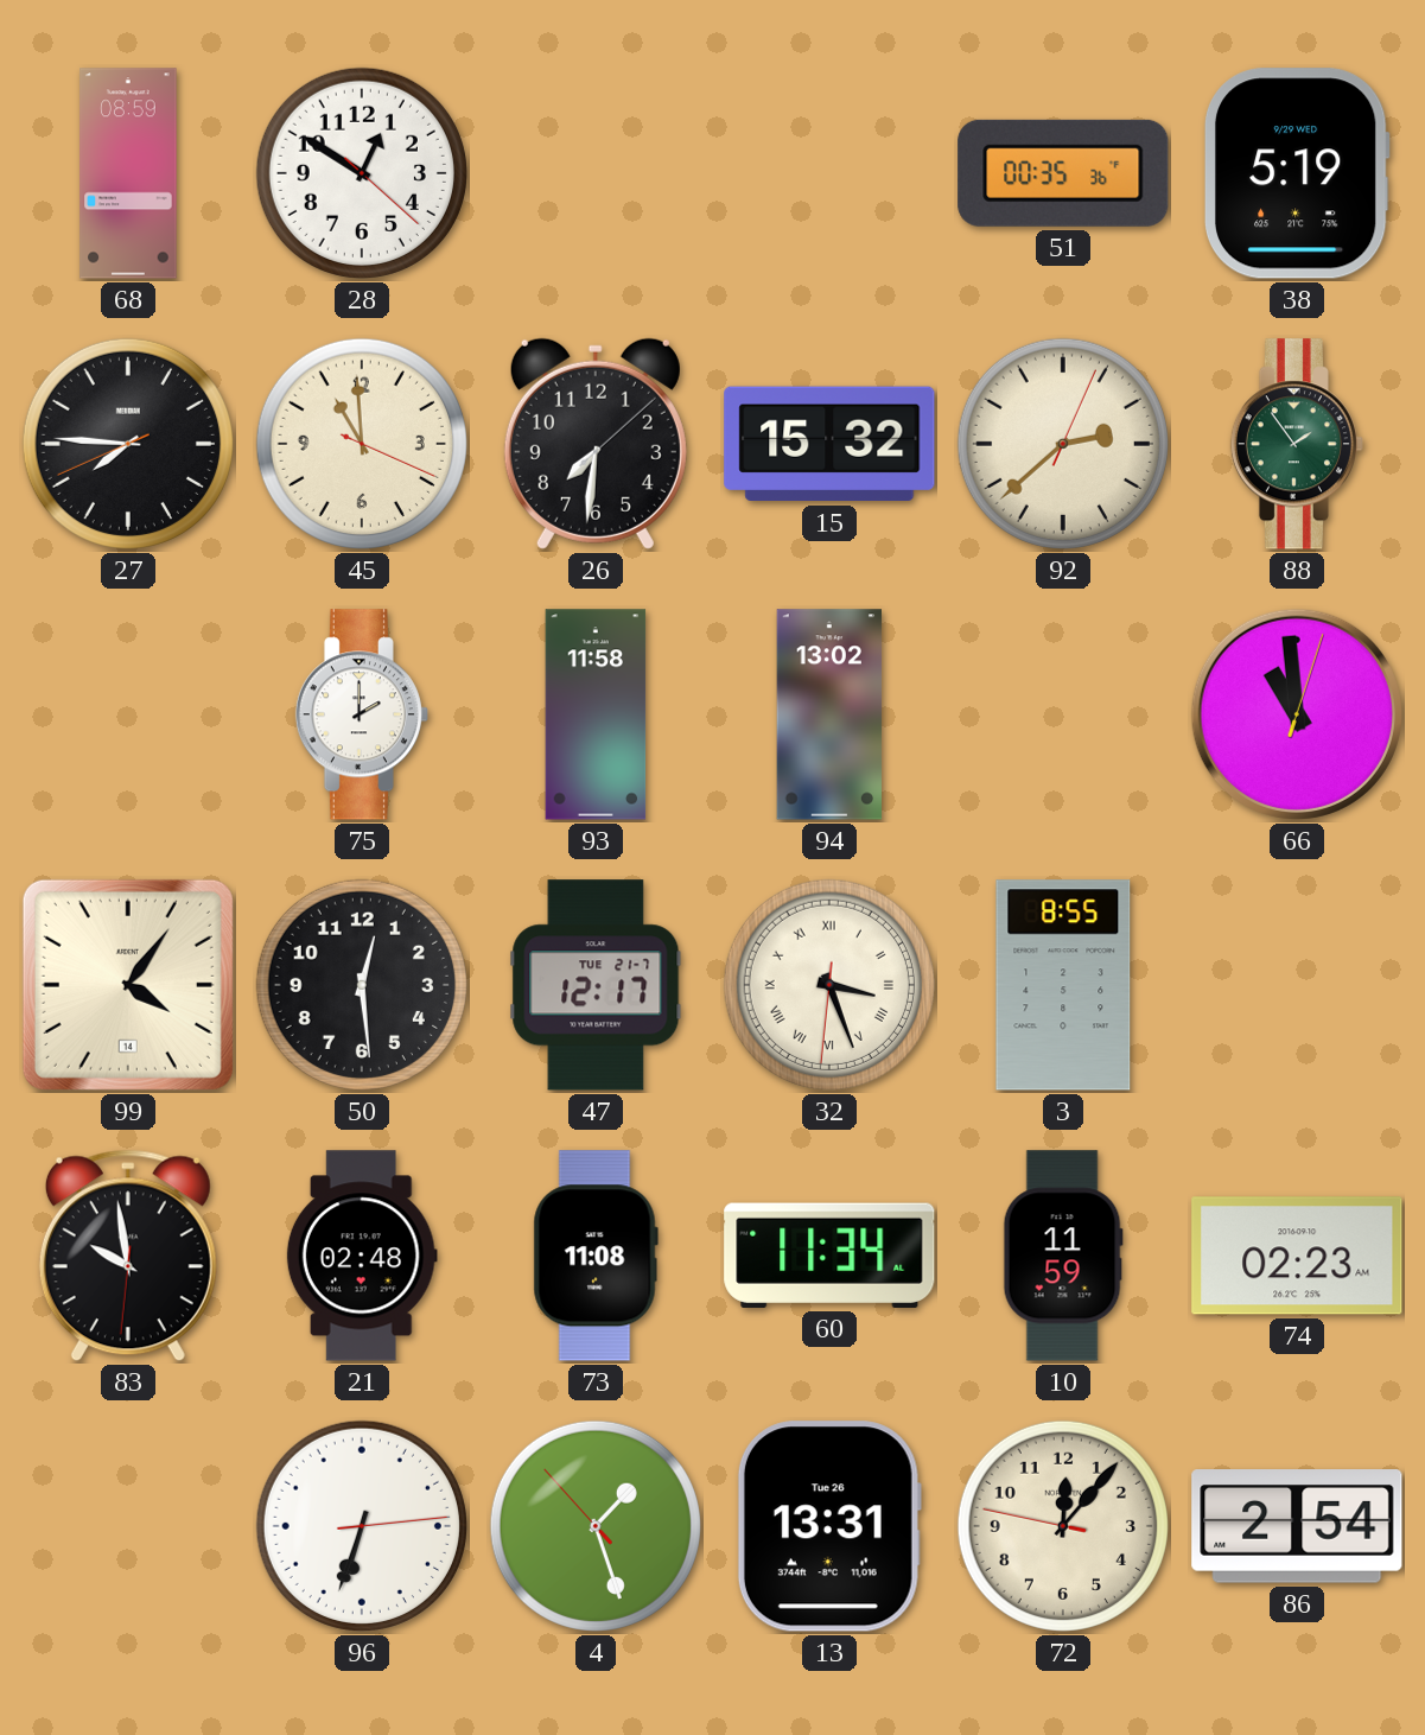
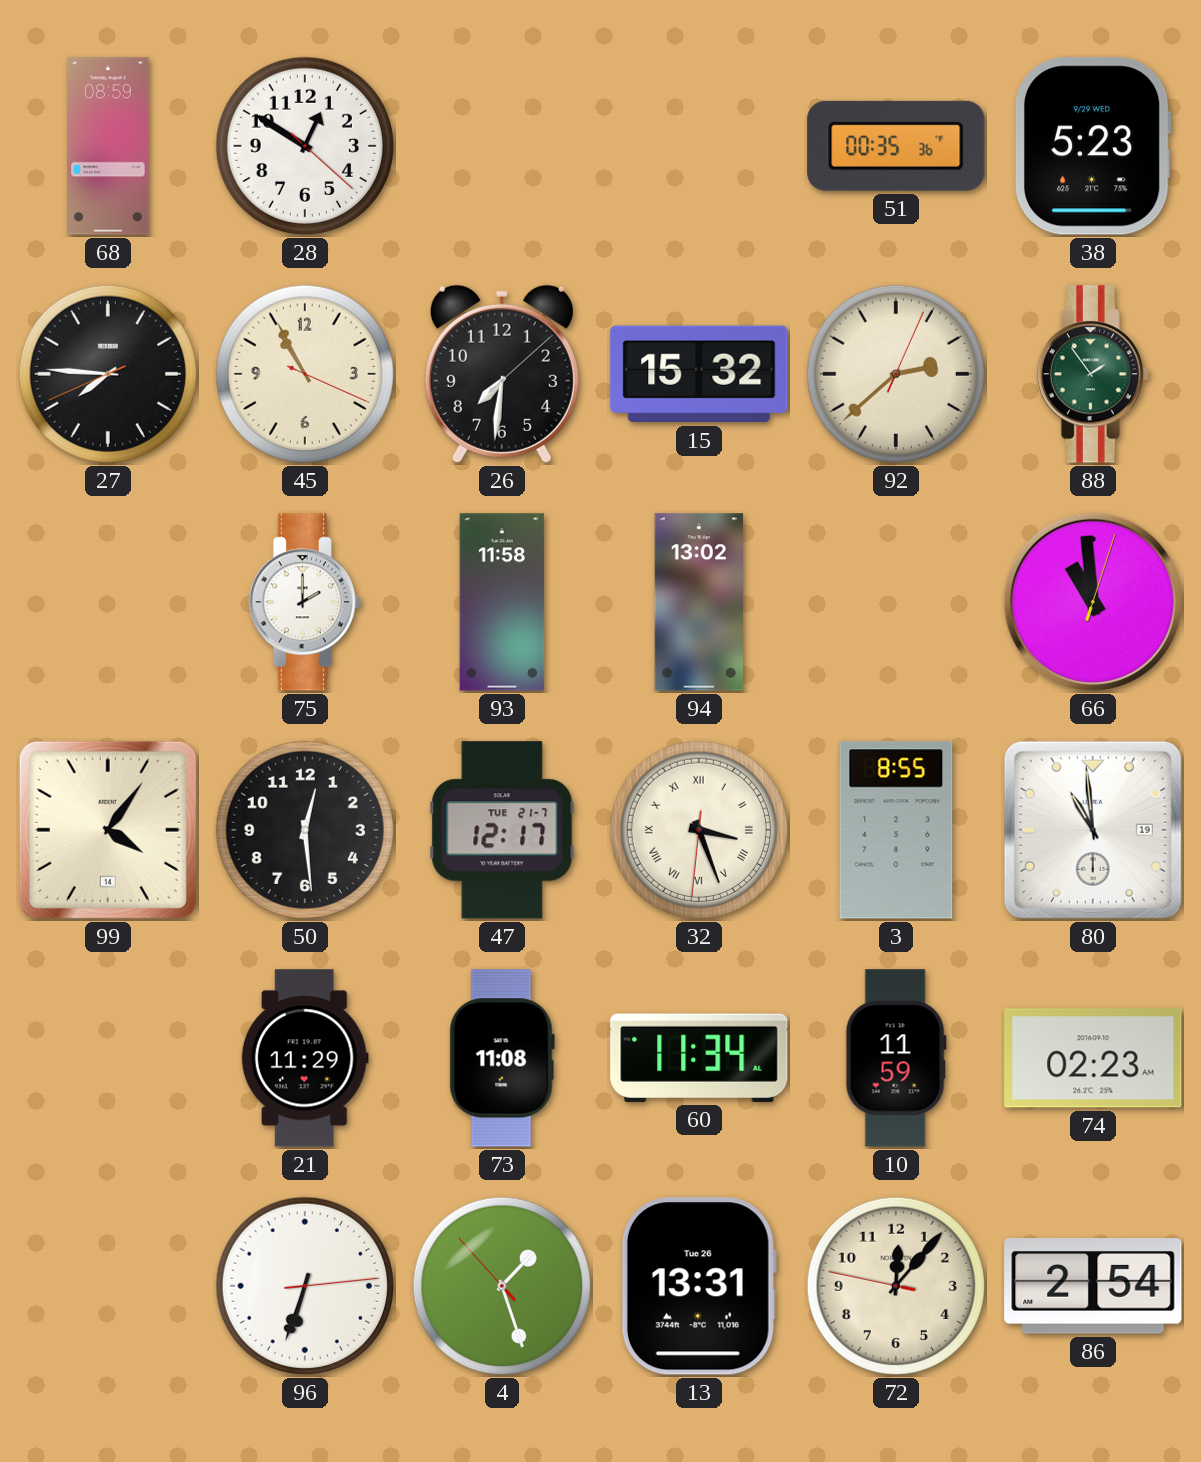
38: 5:19 -> 5:23
45: 10:59 -> 10:55
80: none -> 10:59
83: 9:58 -> none
21: 02:48 -> 11:29
